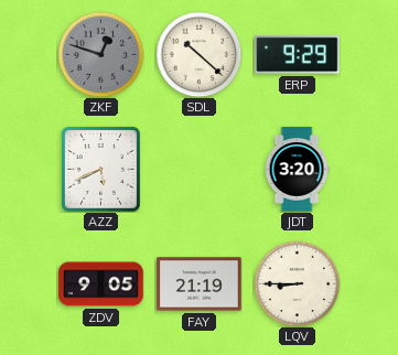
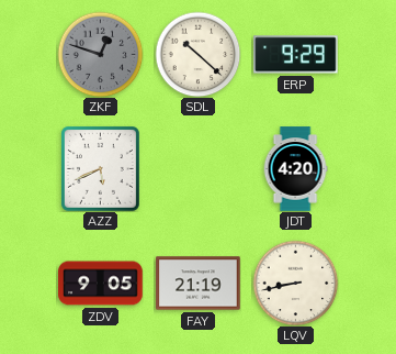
JDT: 3:20 -> 4:20
LQV: 8:45 -> 8:43
